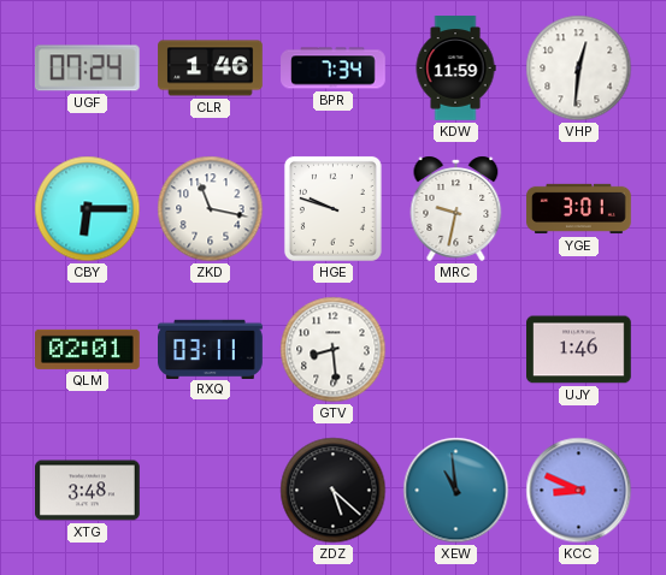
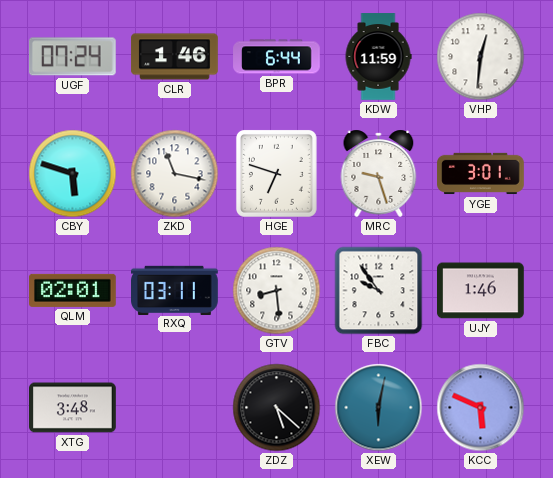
BPR: 7:34 -> 6:44
CBY: 6:15 -> 5:48
HGE: 9:48 -> 6:48
MRC: 9:32 -> 9:27
FBC: none -> 9:54
XEW: 10:59 -> 6:02
KCC: 8:49 -> 5:49
